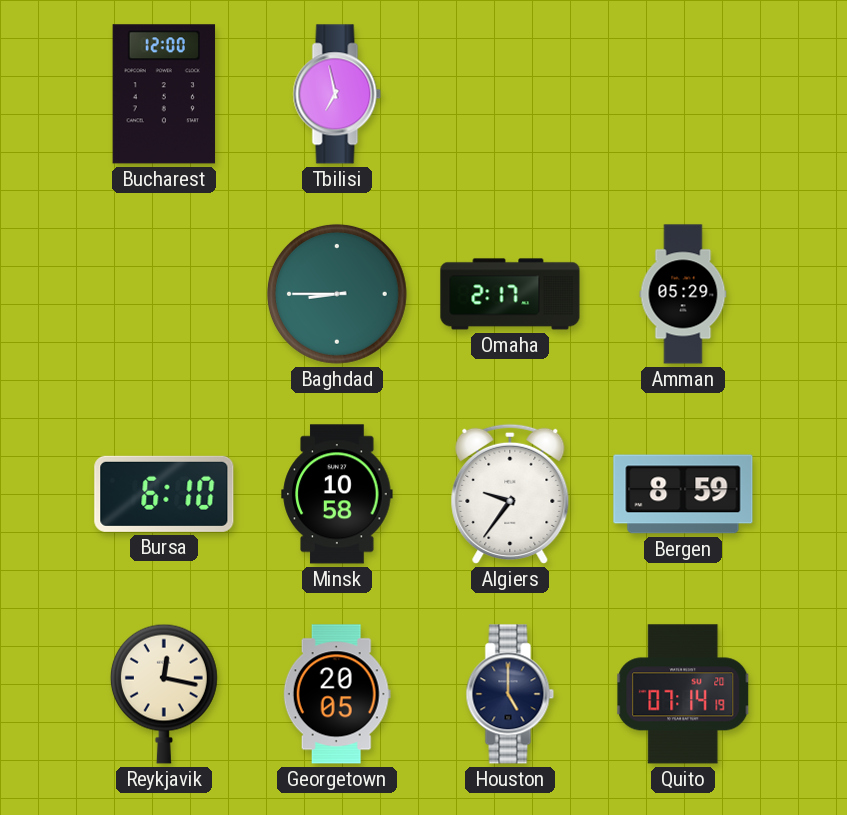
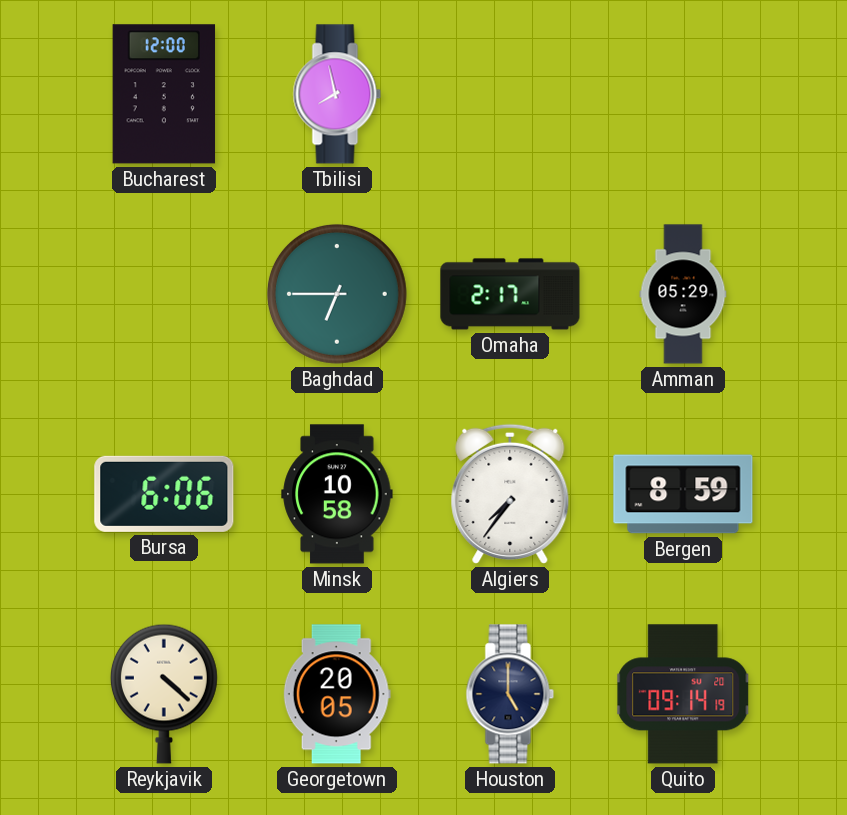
Tbilisi: 6:58 -> 7:58
Baghdad: 8:45 -> 6:45
Bursa: 6:10 -> 6:06
Algiers: 9:36 -> 7:36
Reykjavik: 12:17 -> 4:22
Quito: 07:14 -> 09:14
